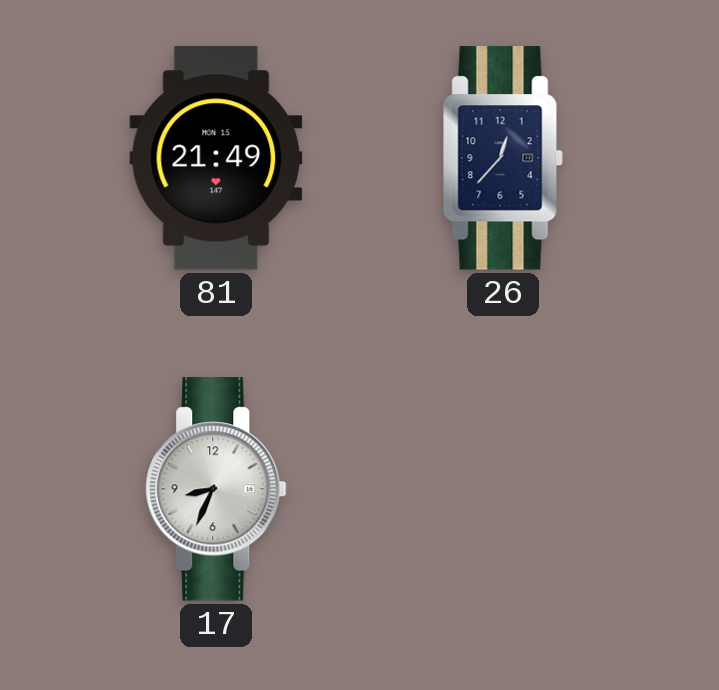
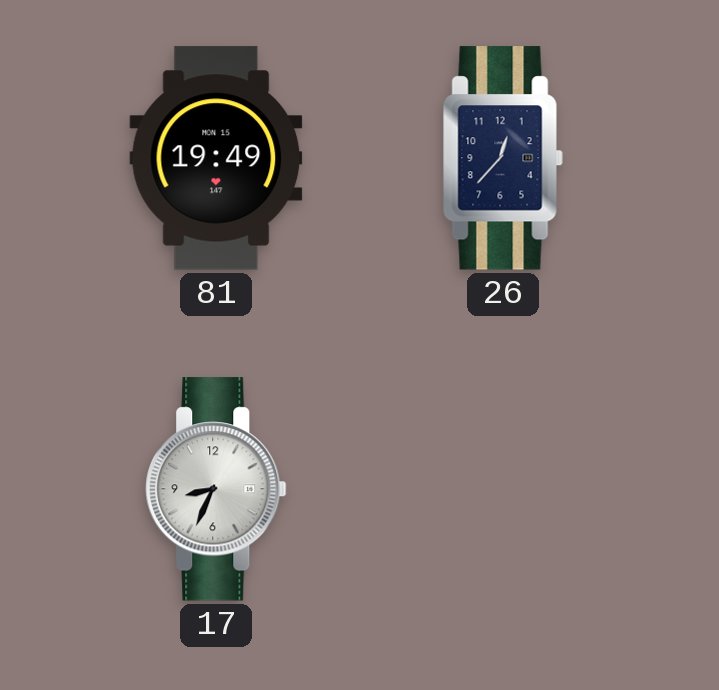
81: 21:49 -> 19:49
